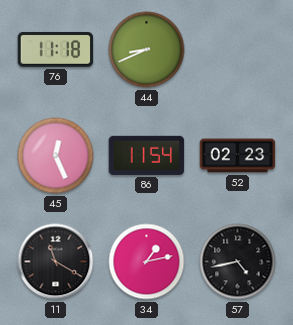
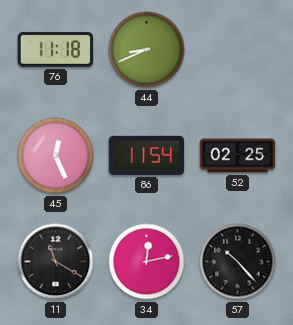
52: 02:23 -> 02:25
34: 1:13 -> 12:13
57: 4:43 -> 10:23
